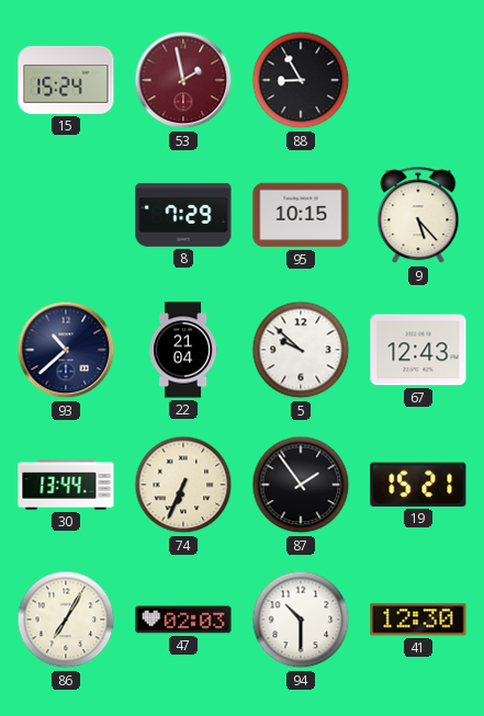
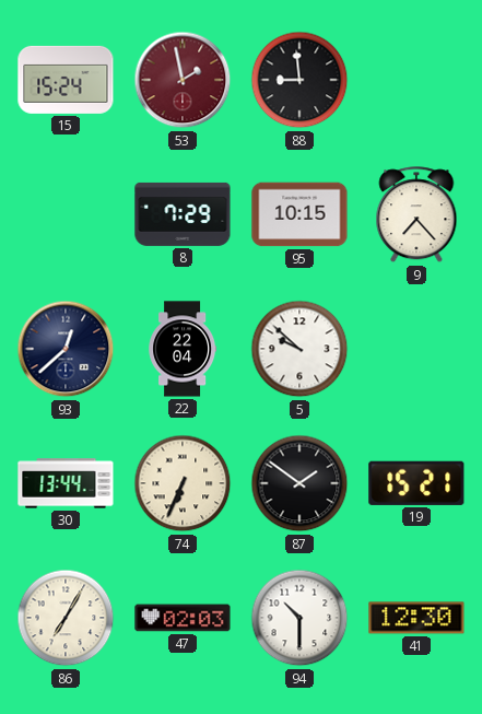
88: 8:55 -> 8:59
9: 5:23 -> 7:23
93: 10:38 -> 12:38
22: 21:04 -> 22:04
67: 12:43 -> none
87: 1:54 -> 1:51
